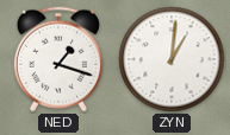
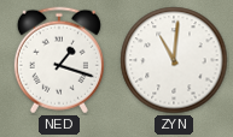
ZYN: 1:01 -> 11:01
